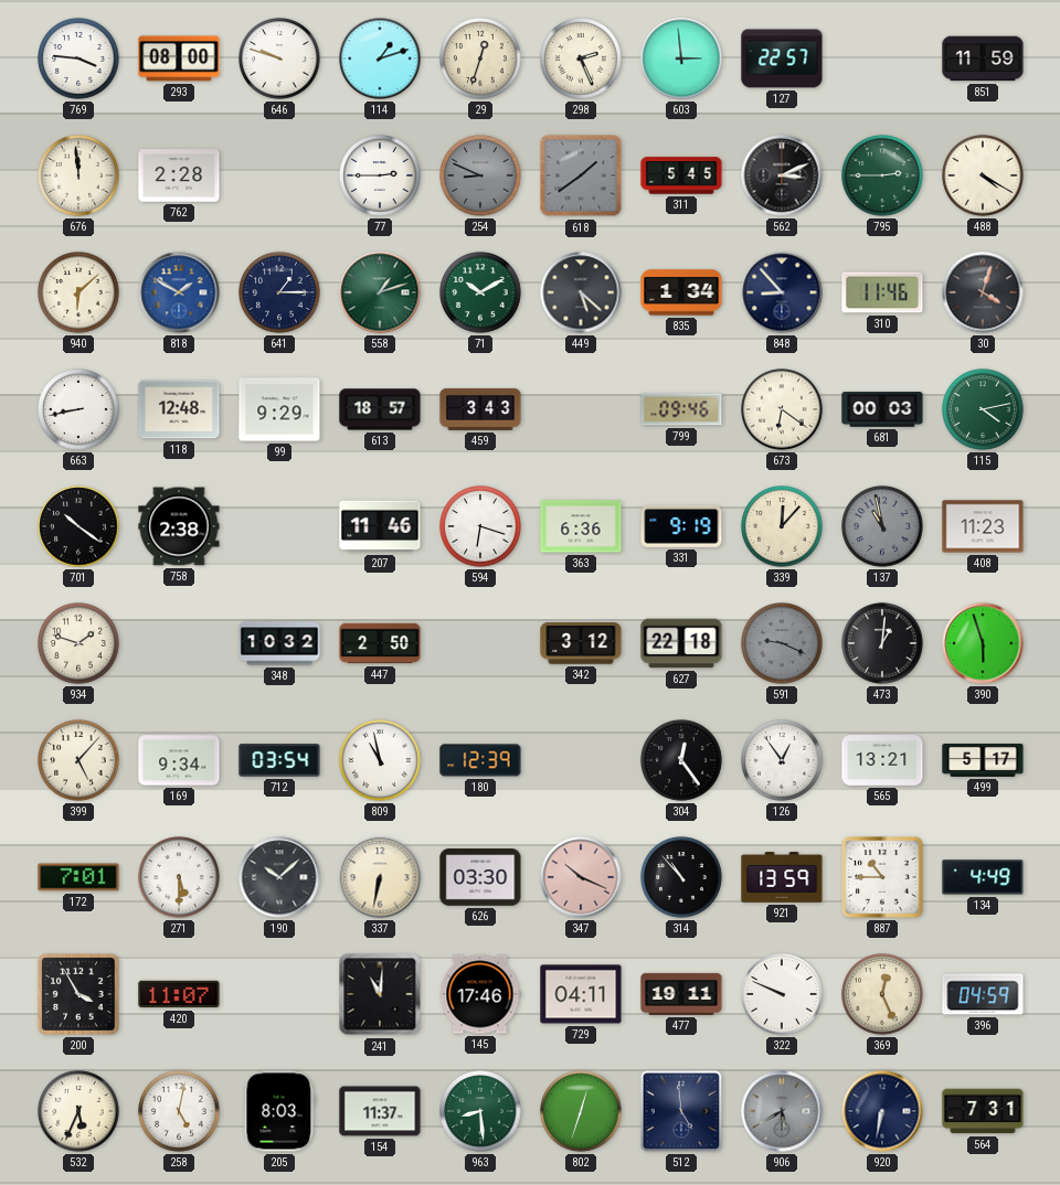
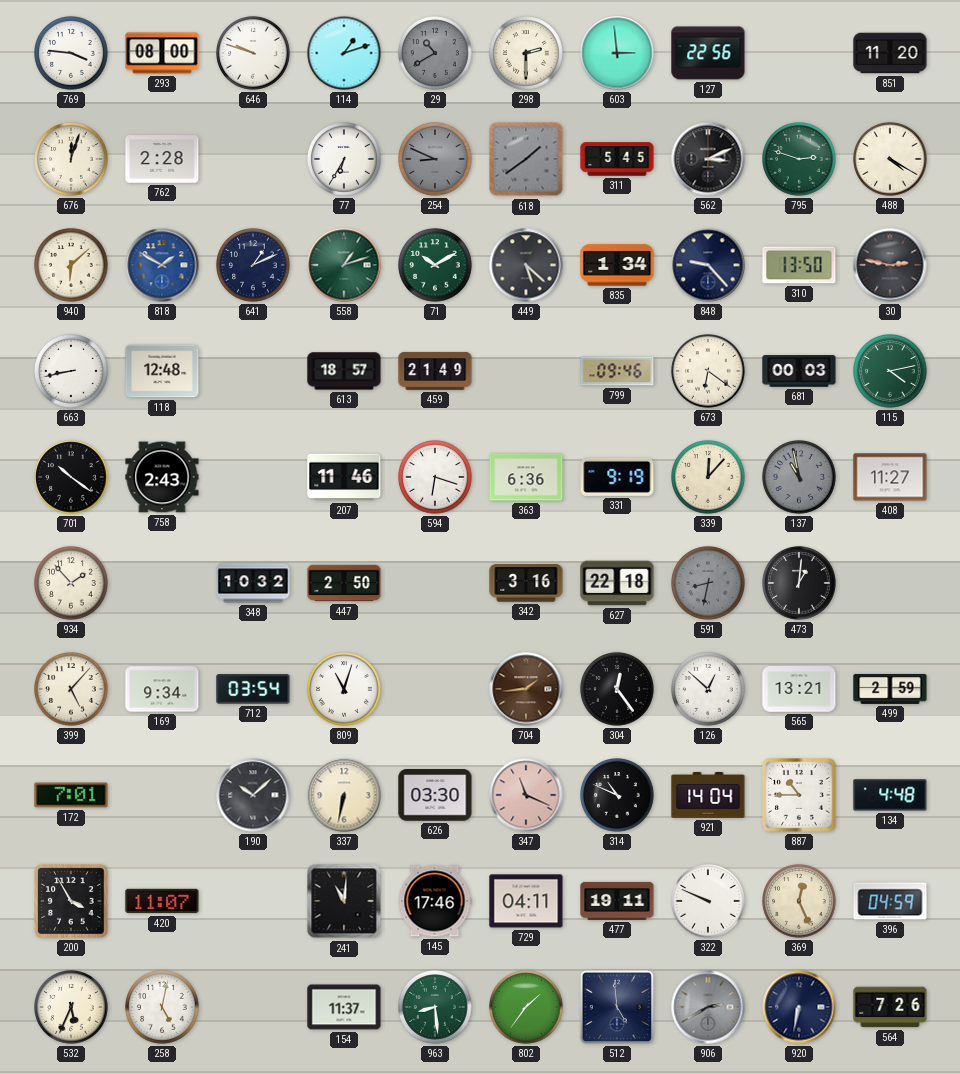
29: 12:33 -> 10:40
29 dial: cream -> grey
298: 2:26 -> 2:30
127: 22:57 -> 22:56
851: 11:59 -> 11:20
676: 11:59 -> 12:03
77: 2:45 -> 6:35
795: 2:45 -> 2:48
641: 1:15 -> 1:11
848: 8:53 -> 9:23
310: 11:46 -> 13:50
30: 4:03 -> 2:47
99: 9:29 -> none
459: 3:43 -> 21:49
758: 2:38 -> 2:43
408: 11:23 -> 11:27
934: 1:48 -> 1:53
342: 3:12 -> 3:16
591: 9:19 -> 8:32
390: 5:57 -> none
809: 10:58 -> 11:03
180: 12:39 -> none
704: none -> 1:44
126: 12:54 -> 12:52
499: 5:17 -> 2:59
271: 5:30 -> none
347: 10:19 -> 11:19
314: 10:53 -> 10:49
921: 13:59 -> 14:04
134: 4:49 -> 4:48
205: 8:03 -> none
802: 12:33 -> 1:36
906: 5:40 -> 2:40
564: 7:31 -> 7:26
